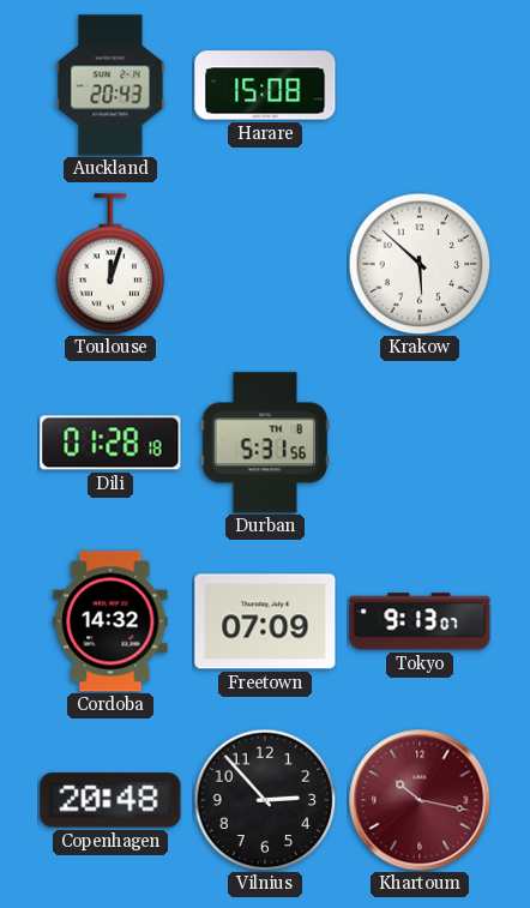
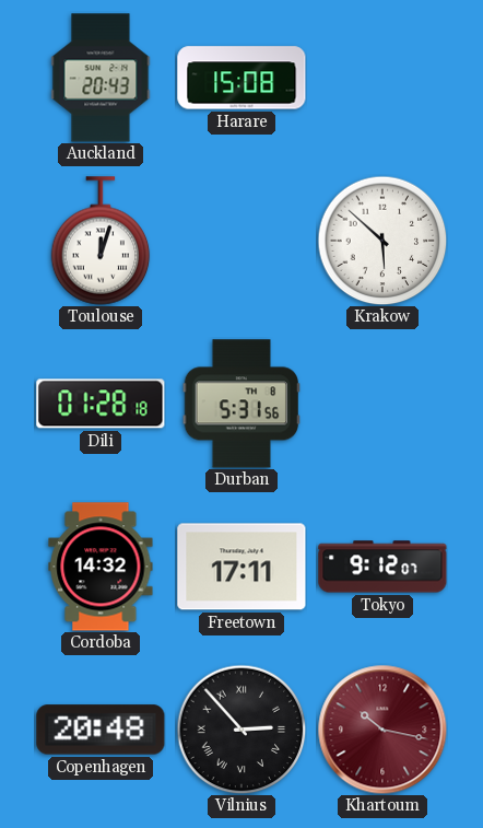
Freetown: 07:09 -> 17:11
Tokyo: 9:13 -> 9:12
Vilnius numerals: Arabic -> Roman
